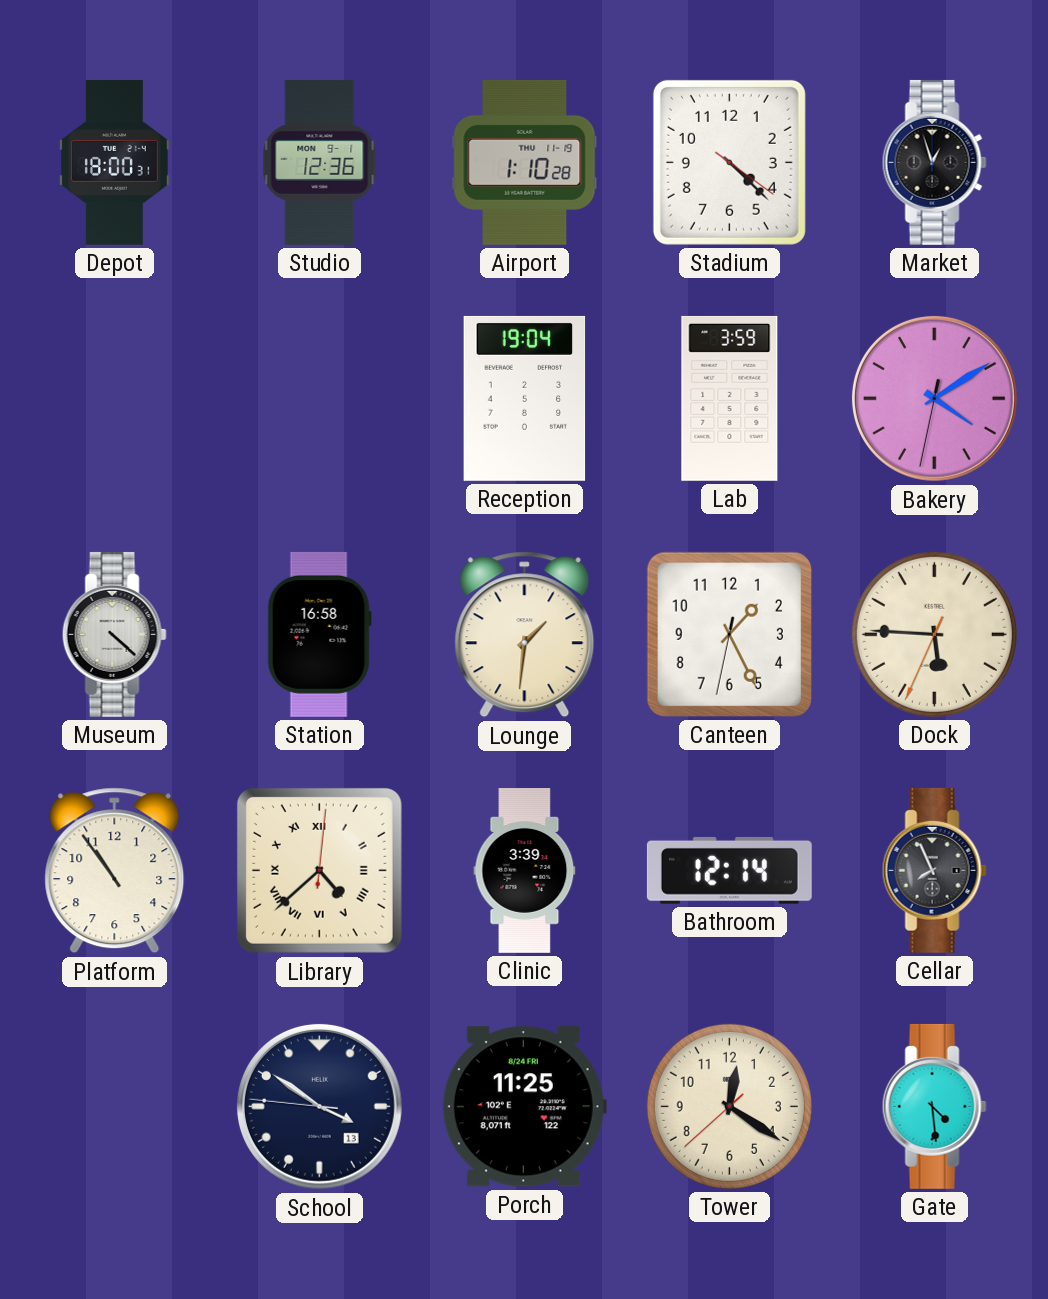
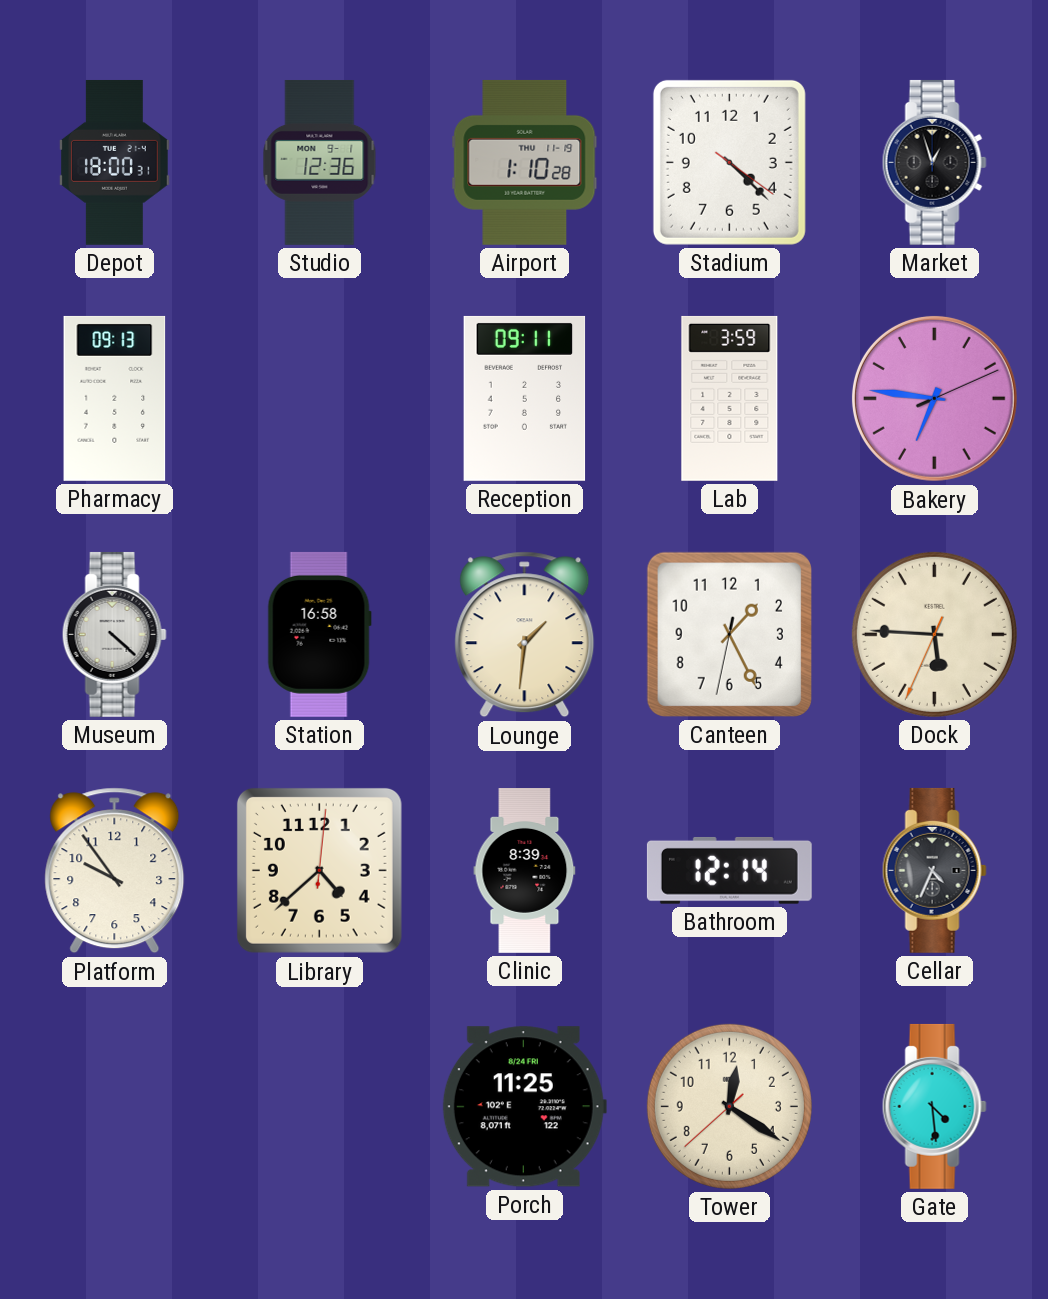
Pharmacy: none -> 09:13
Reception: 19:04 -> 09:11
Bakery: 4:09 -> 6:46
Platform: 10:54 -> 9:54
Library numerals: Roman -> Arabic
Clinic: 3:39 -> 8:39
Cellar: 7:56 -> 4:34
School: 3:50 -> none
